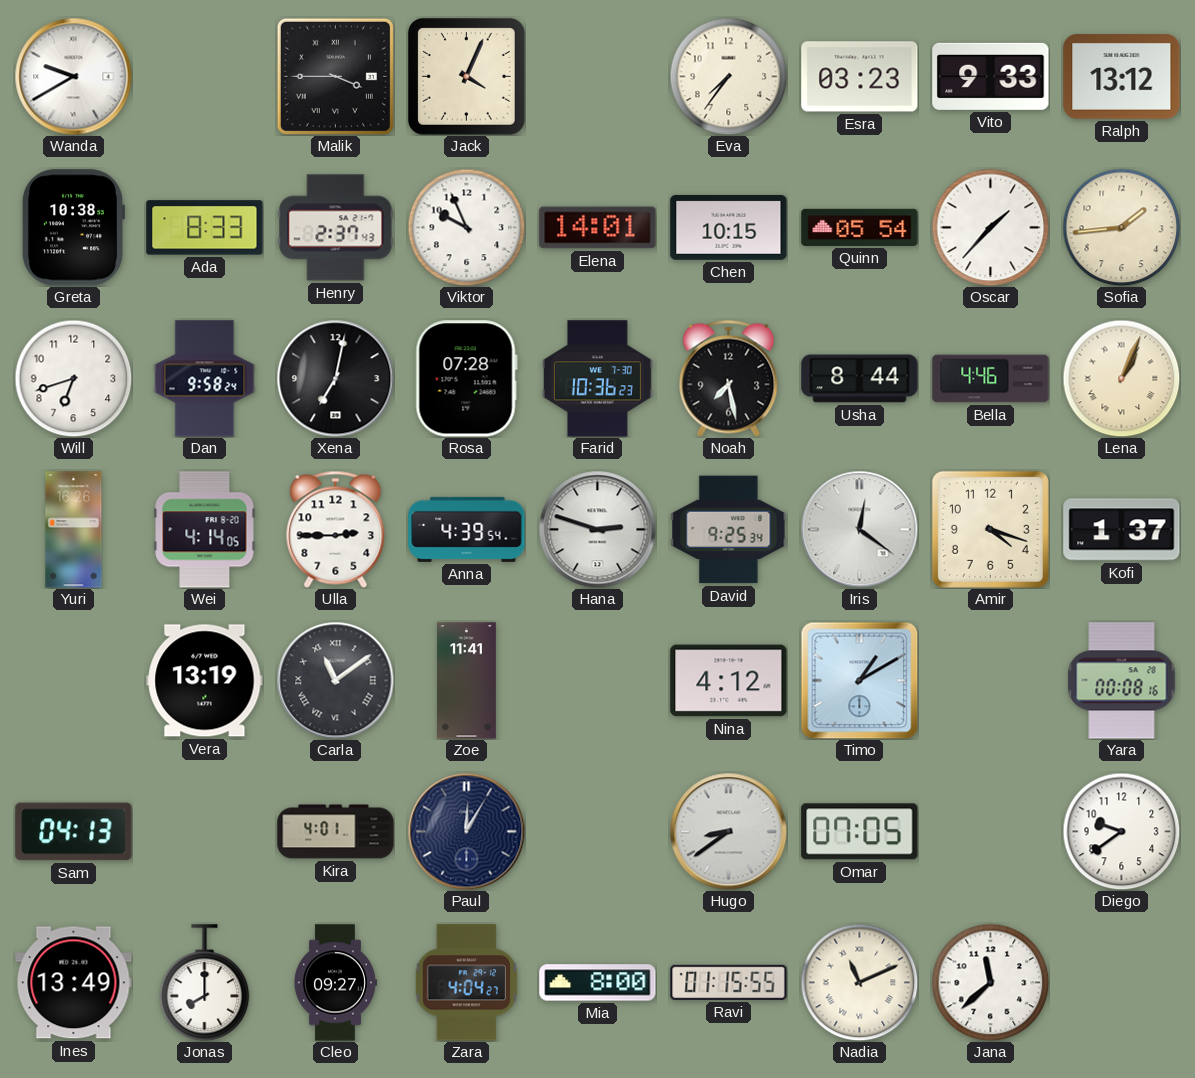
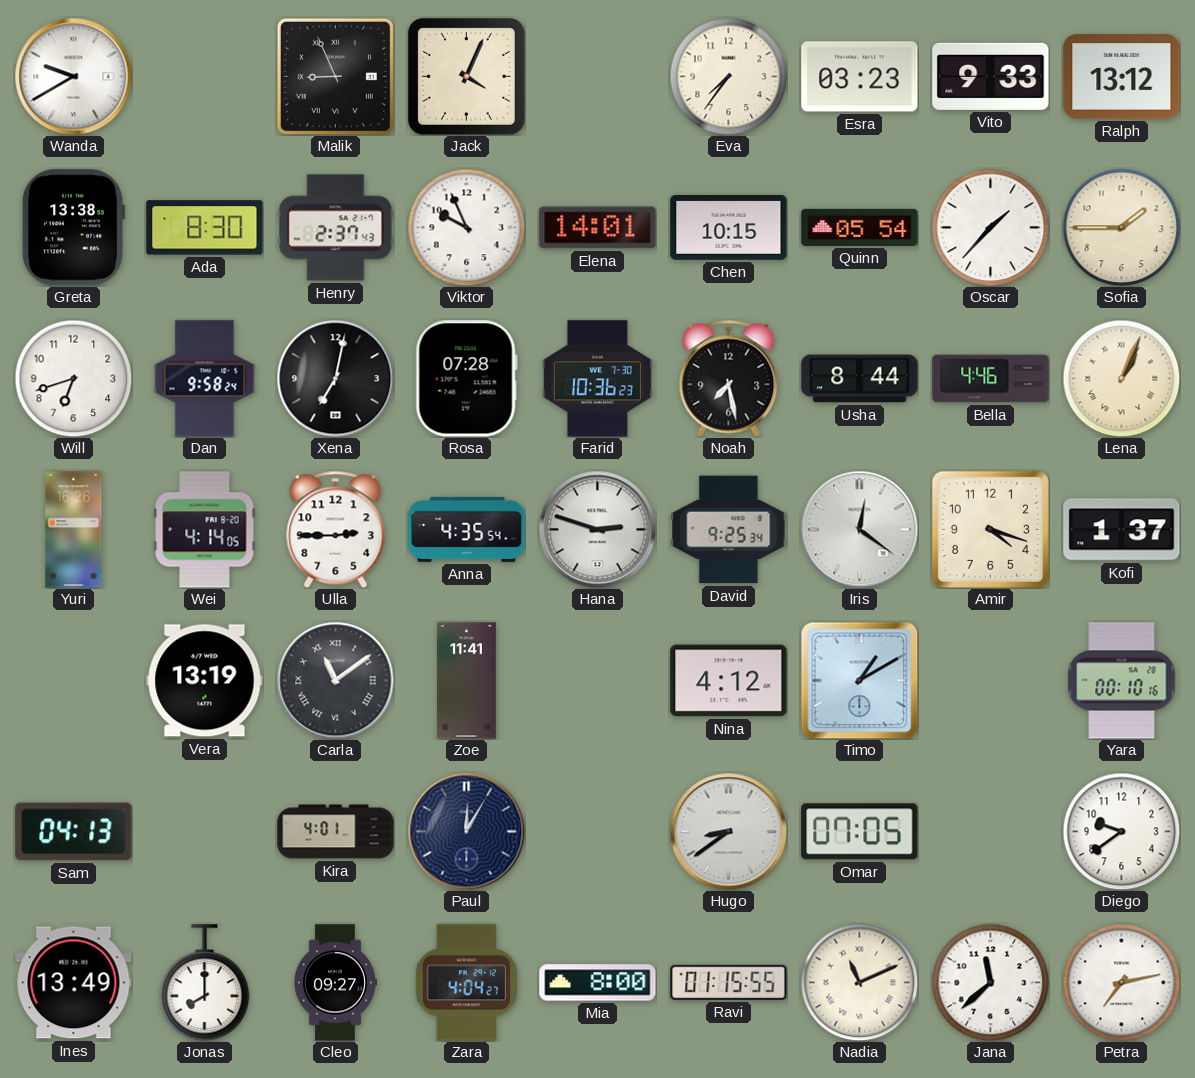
Malik: 3:45 -> 8:56
Greta: 10:38 -> 13:38
Ada: 8:33 -> 8:30
Sofia: 1:44 -> 1:45
Anna: 4:39 -> 4:35
Yara: 00:08 -> 00:10
Petra: none -> 7:13
